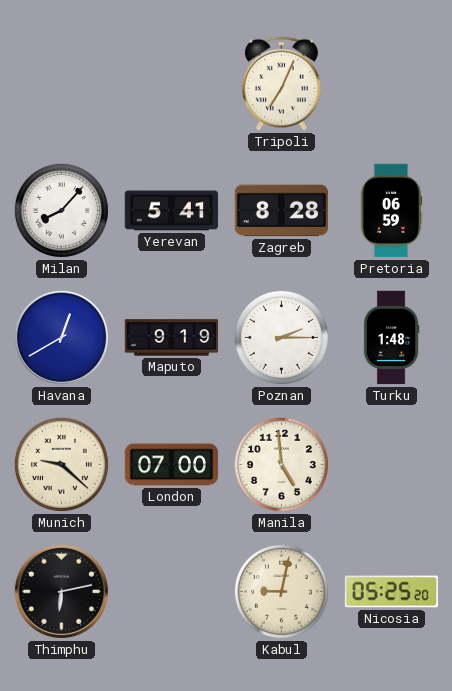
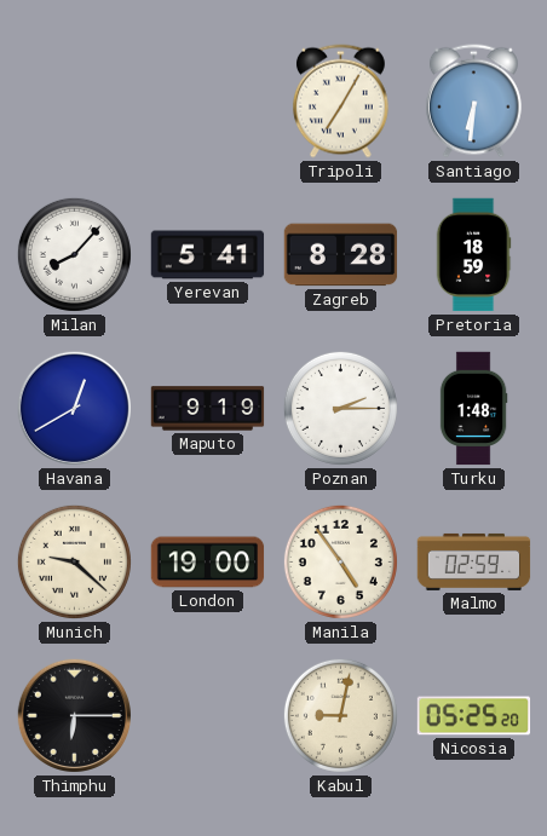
Tripoli: 7:04 -> 7:05
Santiago: none -> 6:31
Pretoria: 06:59 -> 18:59
London: 07:00 -> 19:00
Manila: 4:59 -> 4:54
Malmo: none -> 02:59
Thimphu: 6:13 -> 6:15
